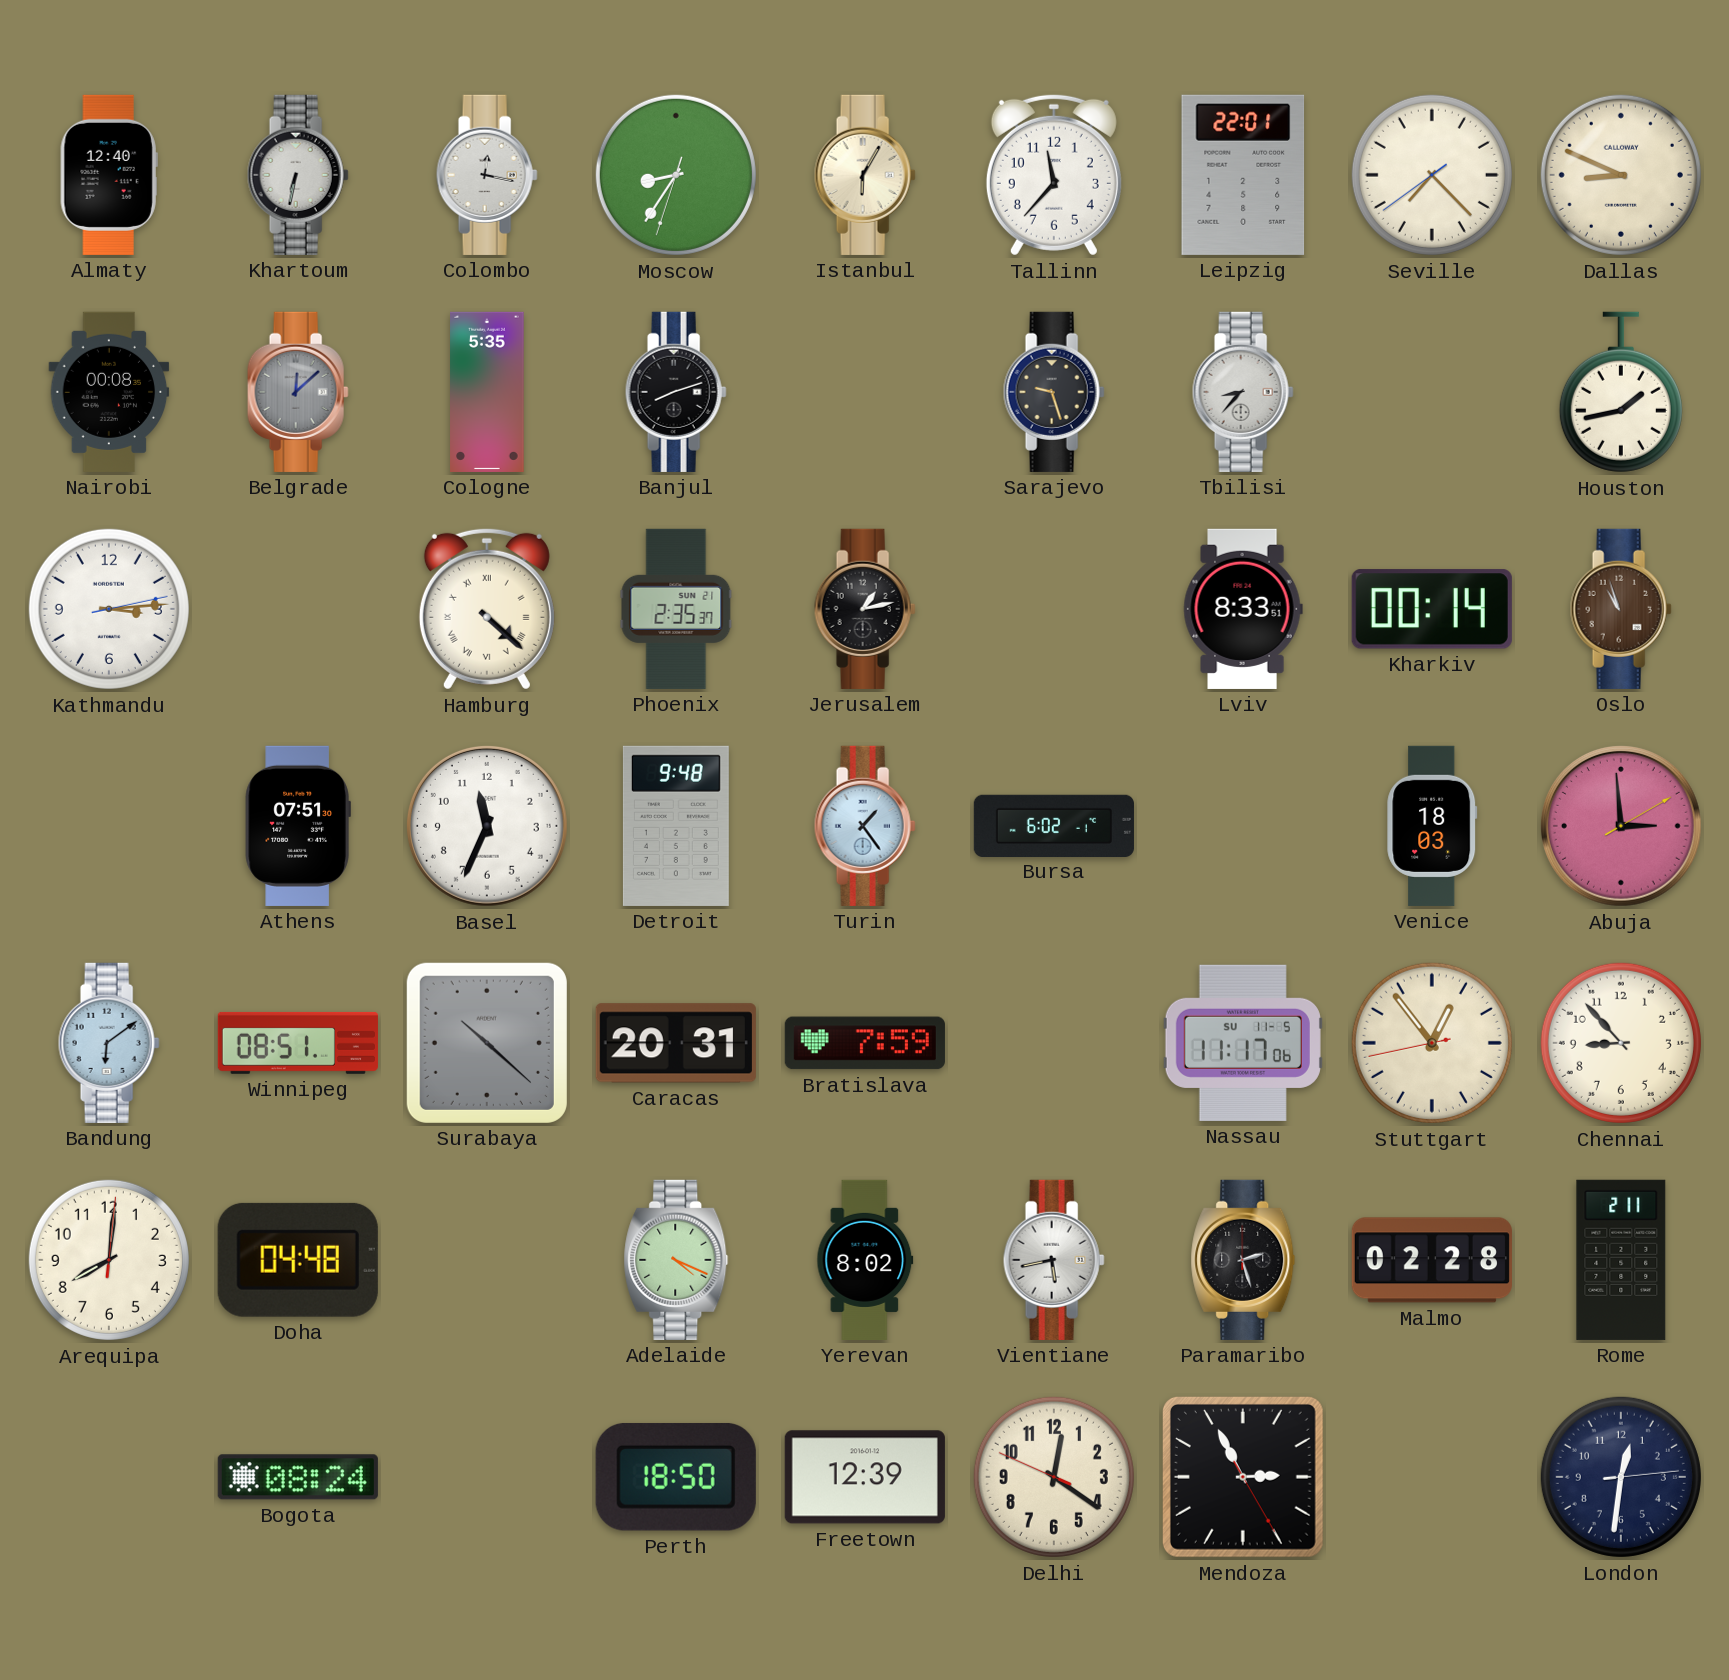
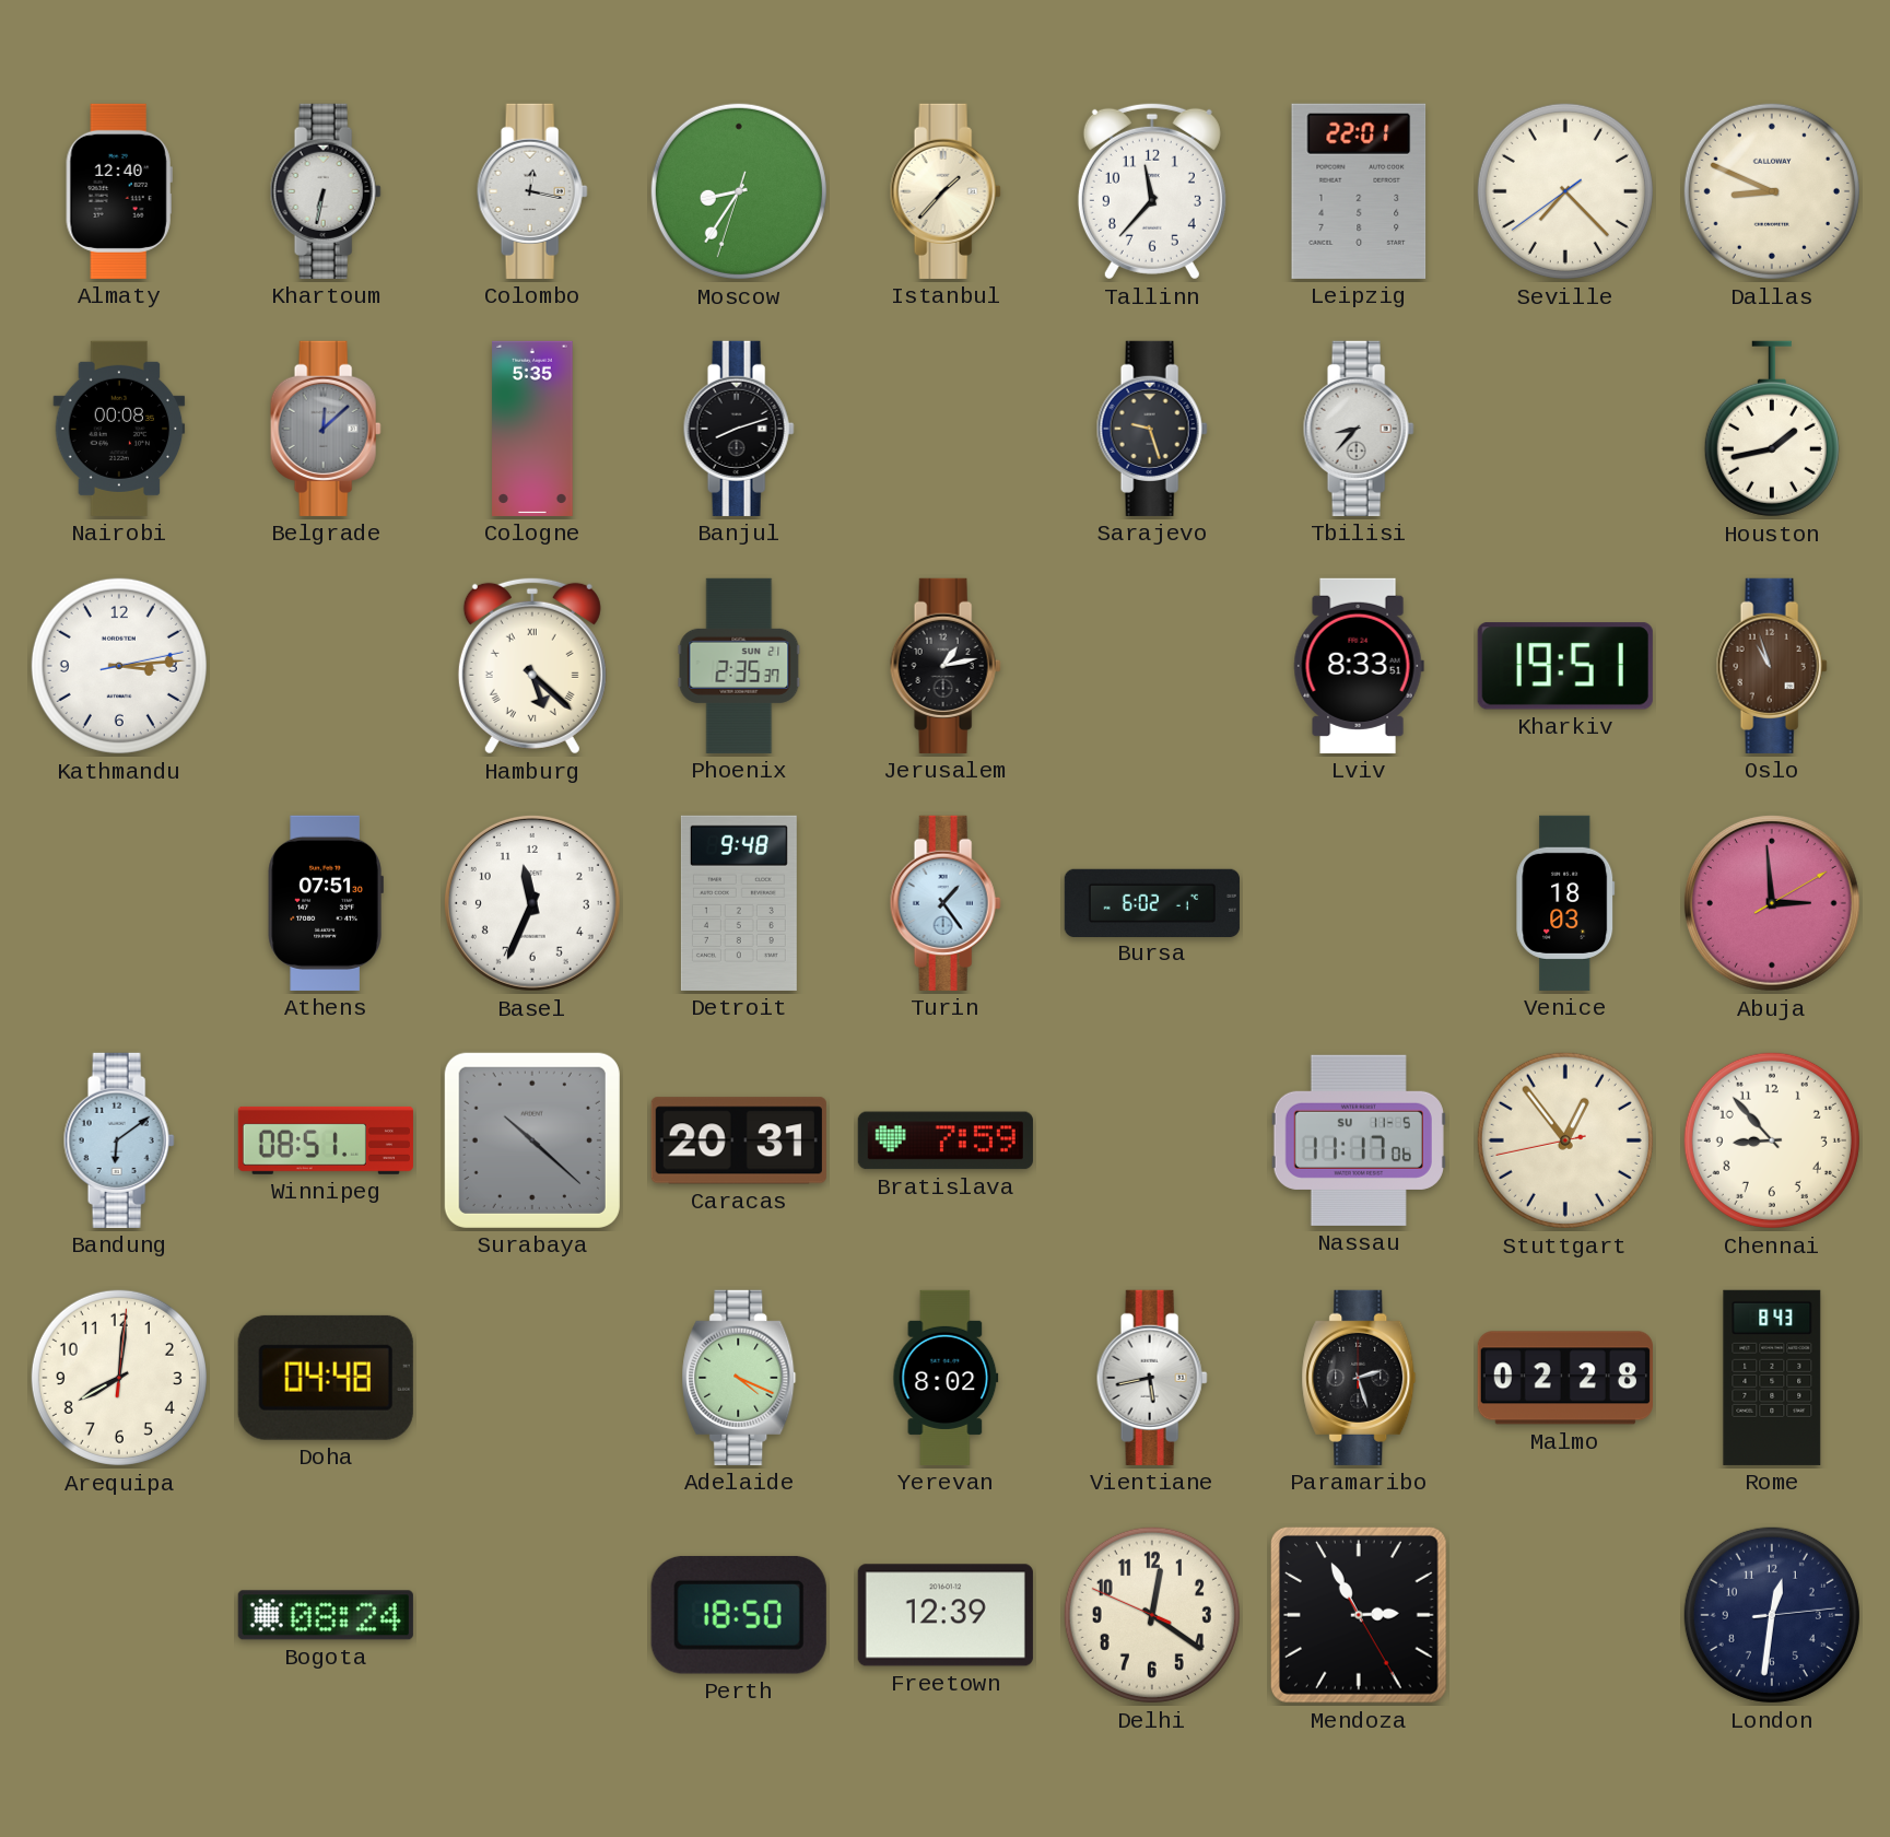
Istanbul: 6:05 -> 1:37
Hamburg: 4:22 -> 5:22
Kharkiv: 00:14 -> 19:51
Rome: 2:11 -> 8:43
